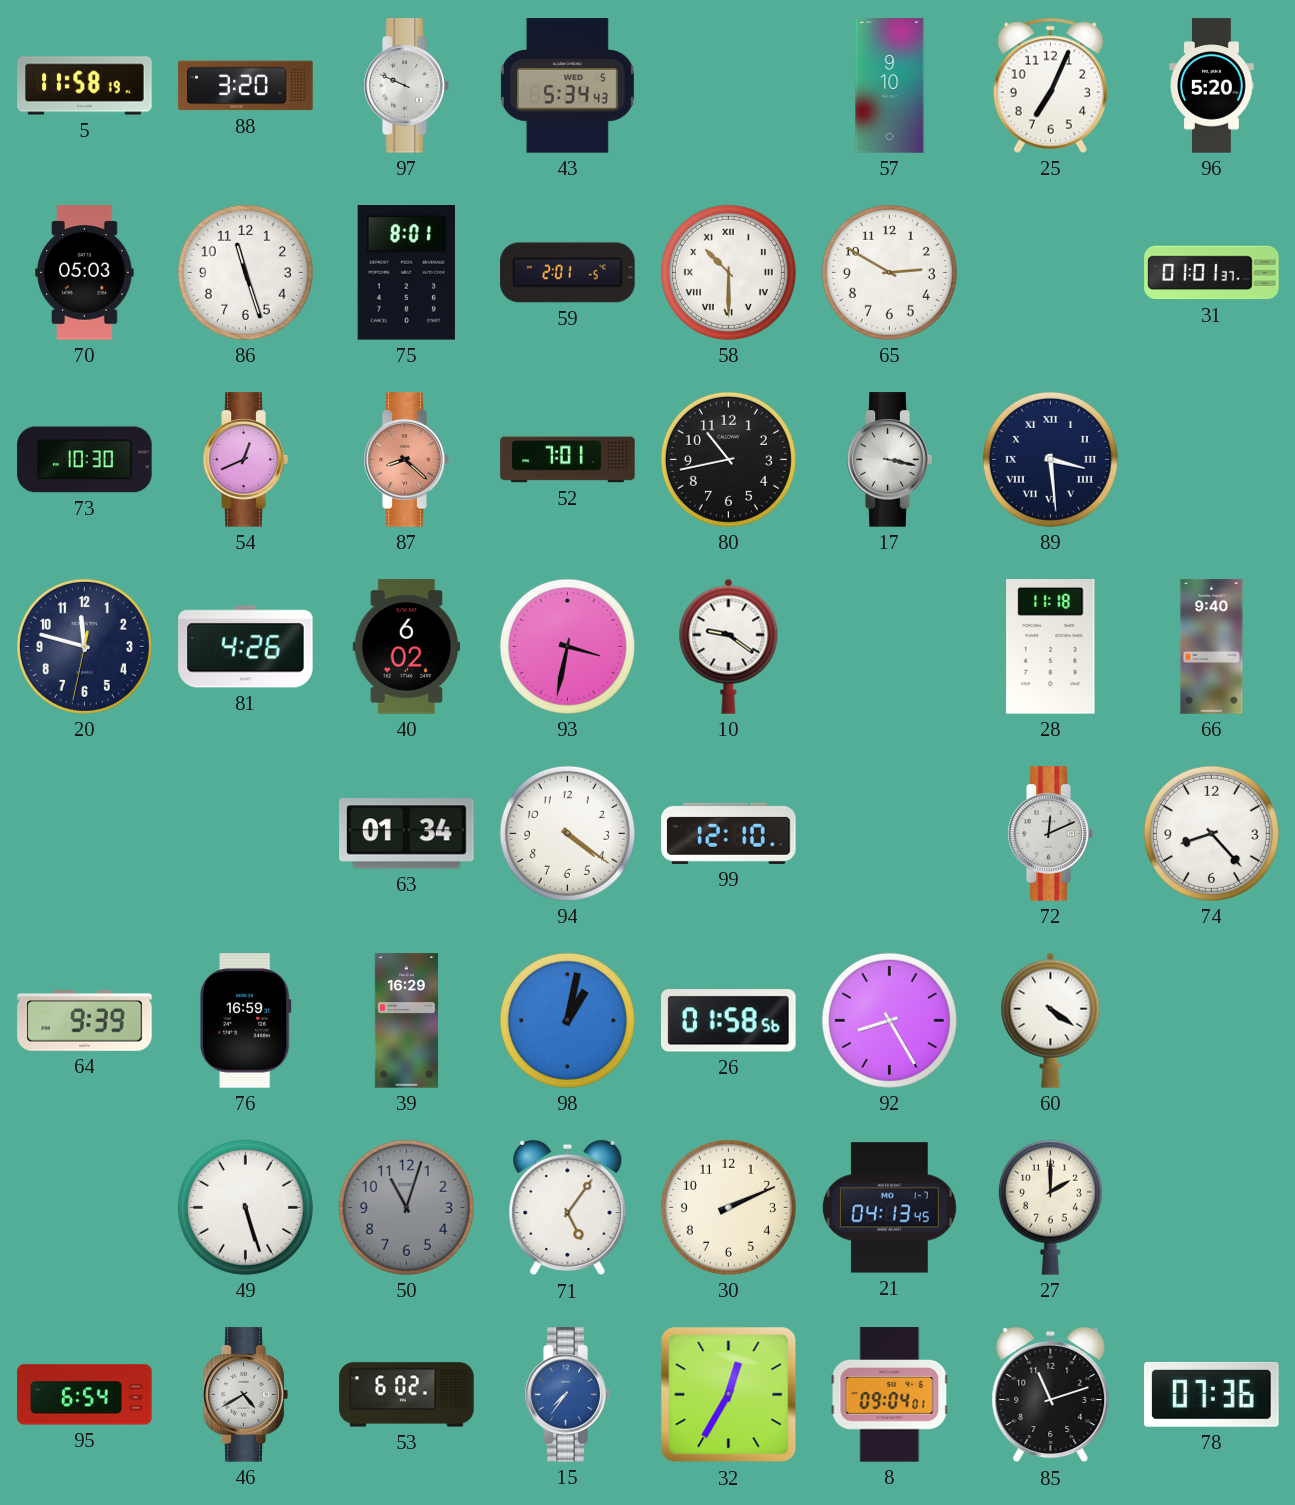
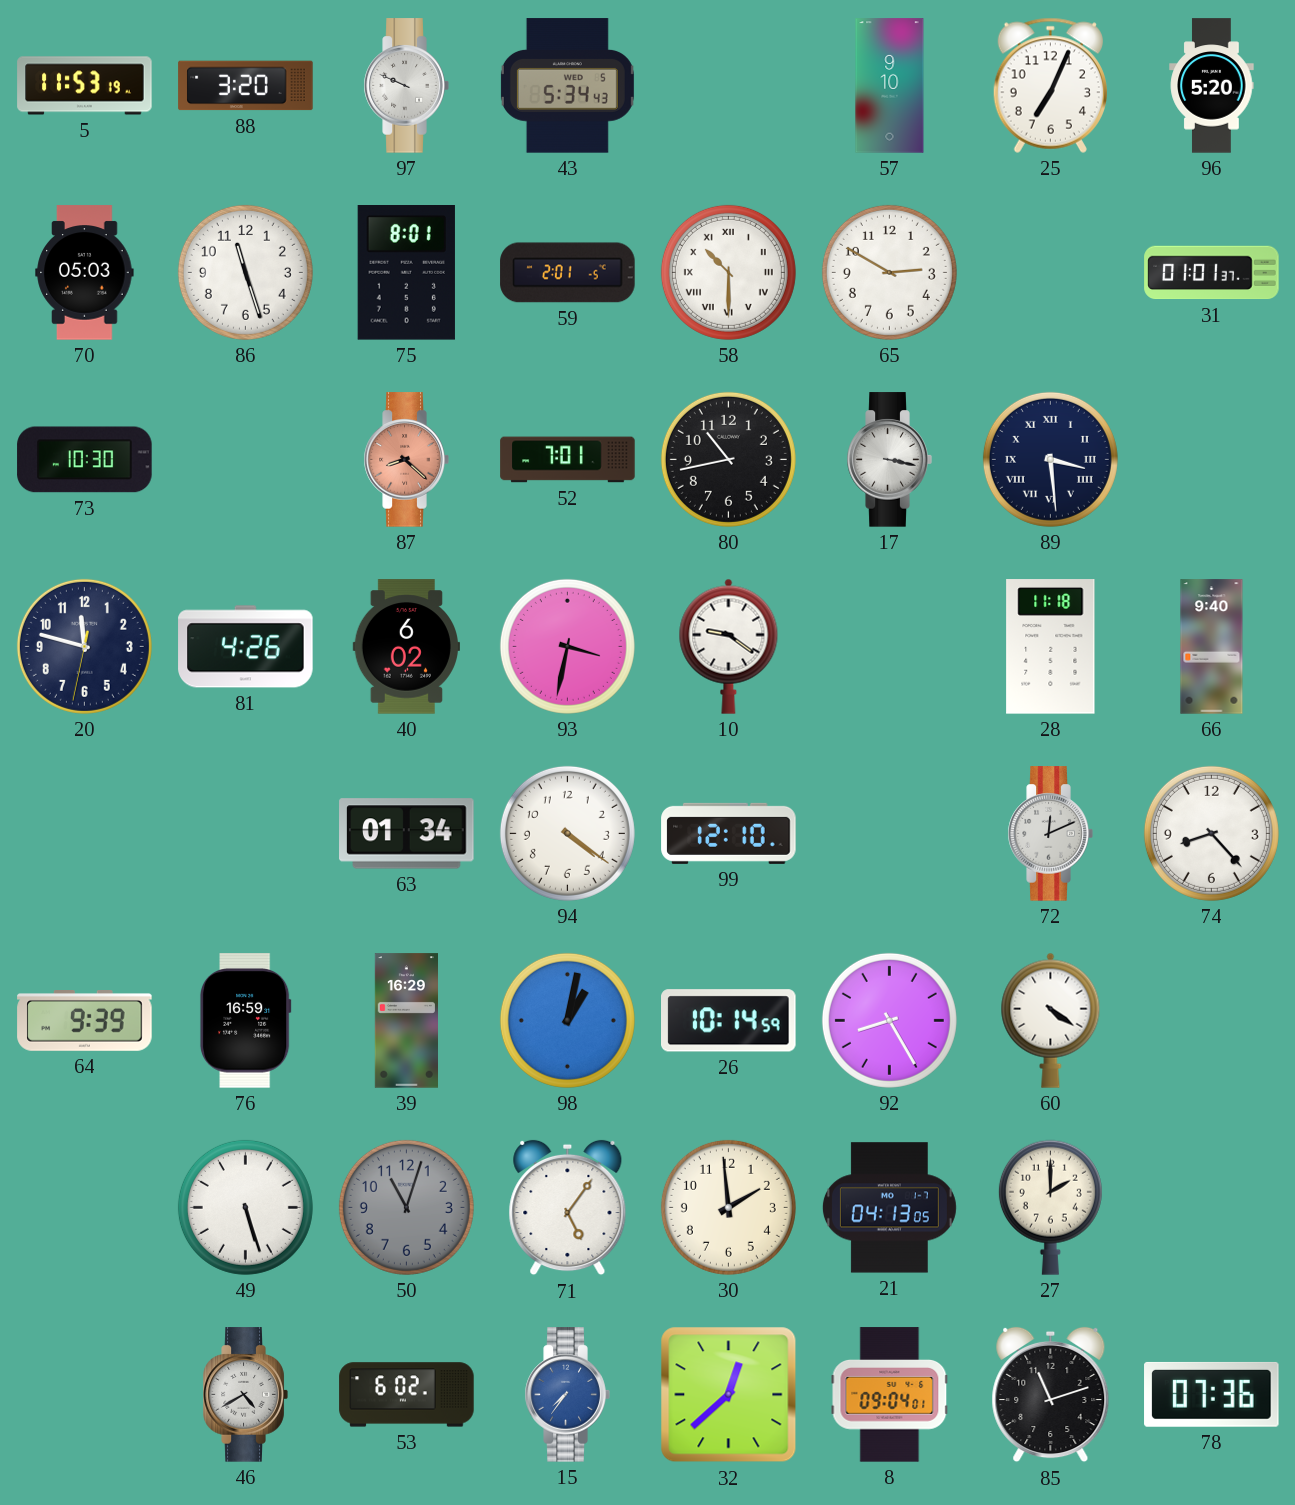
5: 11:58 -> 11:53
54: 12:41 -> none
26: 01:58 -> 10:14
30: 2:11 -> 1:59
21: 04:13:45 -> 04:13:05
95: 6:54 -> none
32: 12:35 -> 12:38
